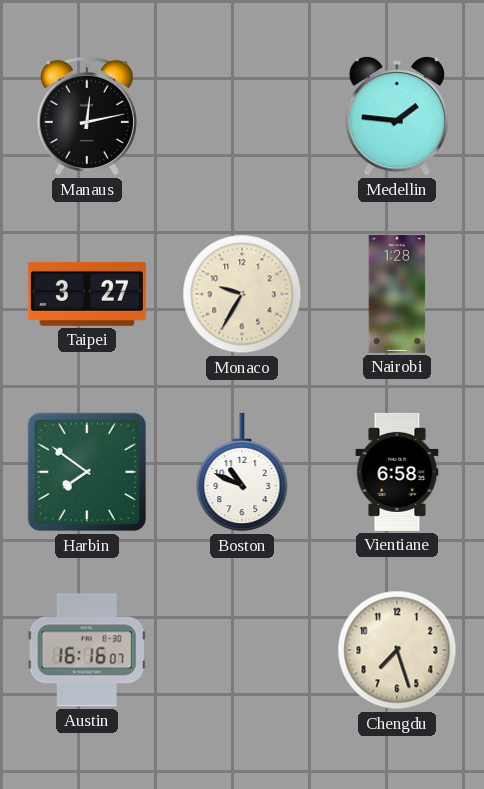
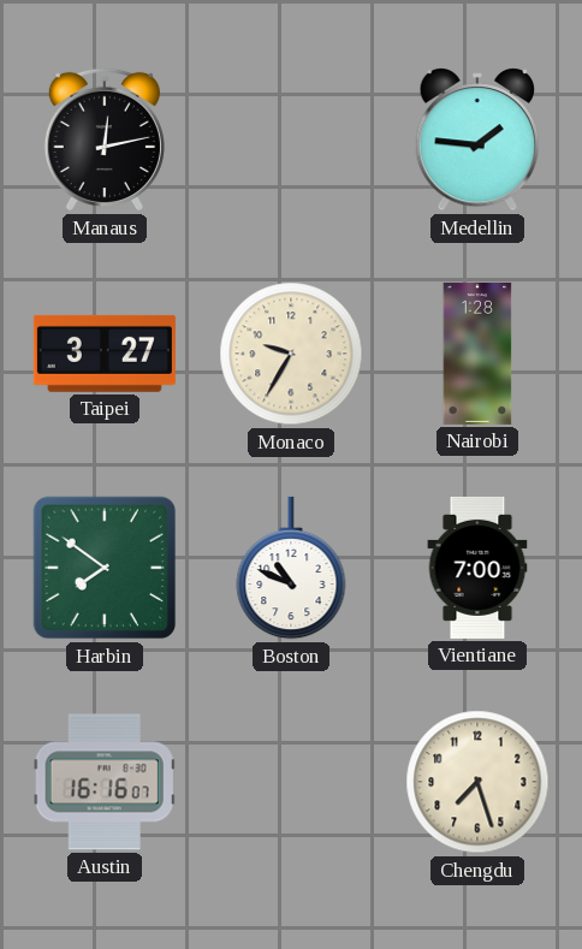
Vientiane: 6:58 -> 7:00
